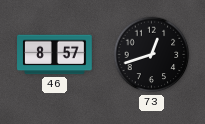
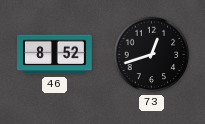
46: 8:57 -> 8:52
